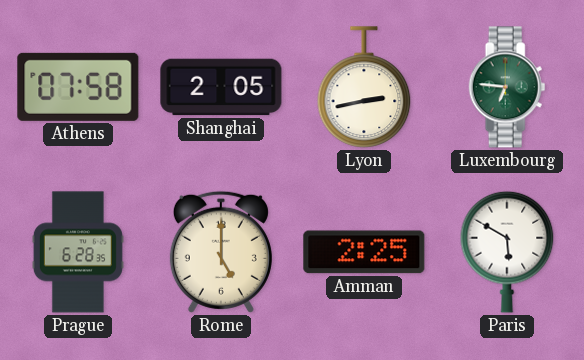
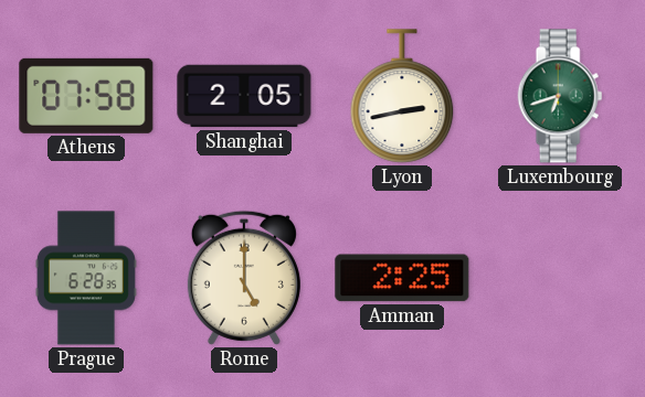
Luxembourg: 6:46 -> 6:42
Paris: 5:50 -> none
